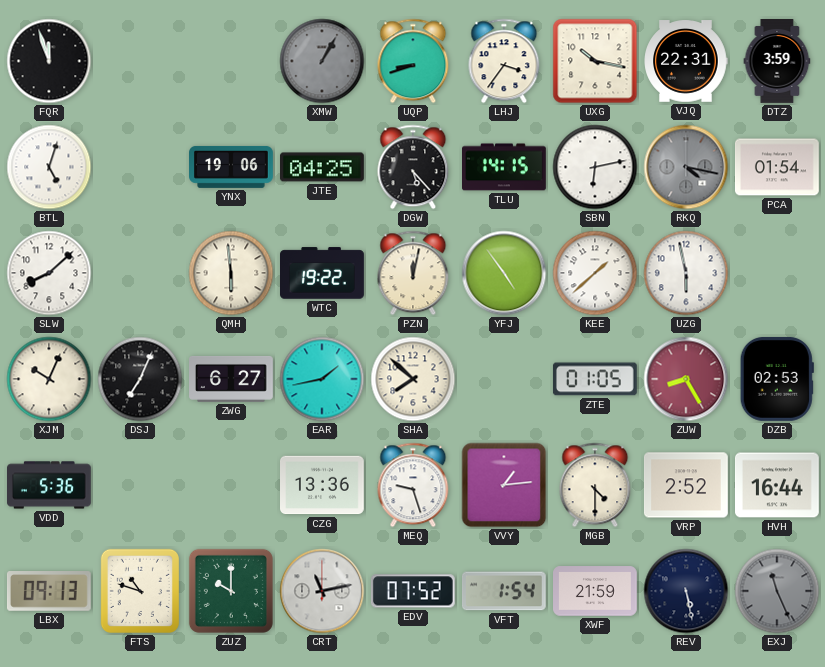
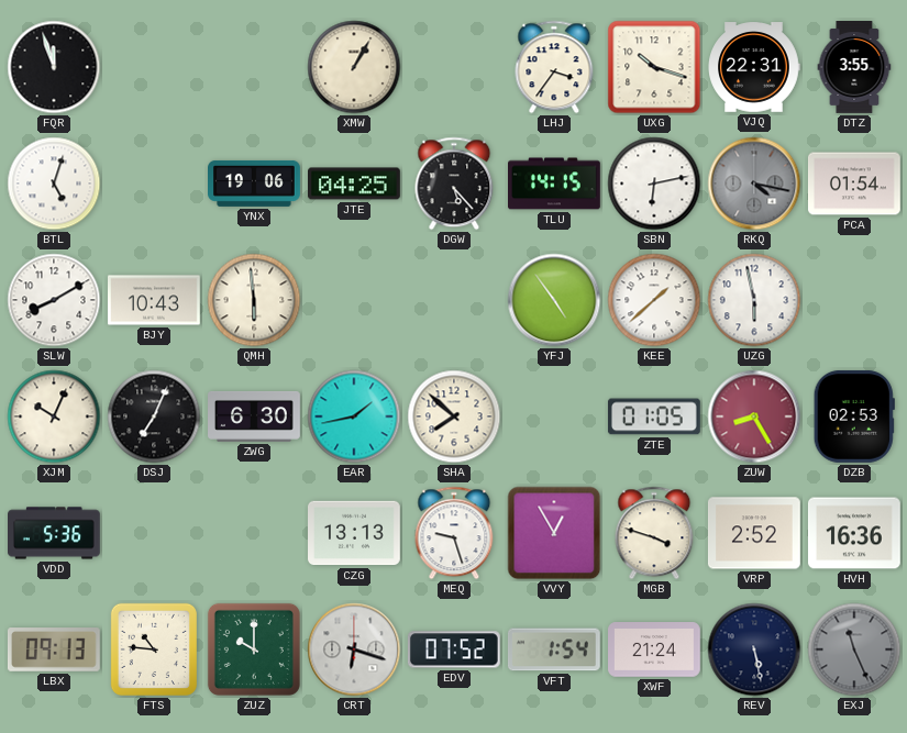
XMW dial: grey -> cream
UQP: 8:42 -> none
UXG: 10:17 -> 10:18
DTZ: 3:59 -> 3:55
SLW: 8:08 -> 8:10
BJY: none -> 10:43
WTC: 19:22 -> none
PZN: 12:02 -> none
ZWG: 6:27 -> 6:30
CZG: 13:36 -> 13:13
VVY: 1:14 -> 12:55
MGB: 4:30 -> 3:48
HVH: 16:44 -> 16:36
FTS: 10:48 -> 10:46
CRT: 11:13 -> 6:18
XWF: 21:59 -> 21:24
